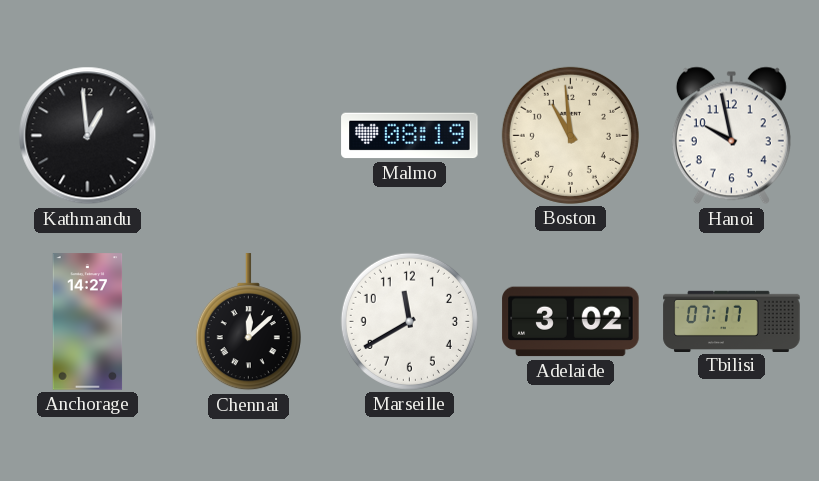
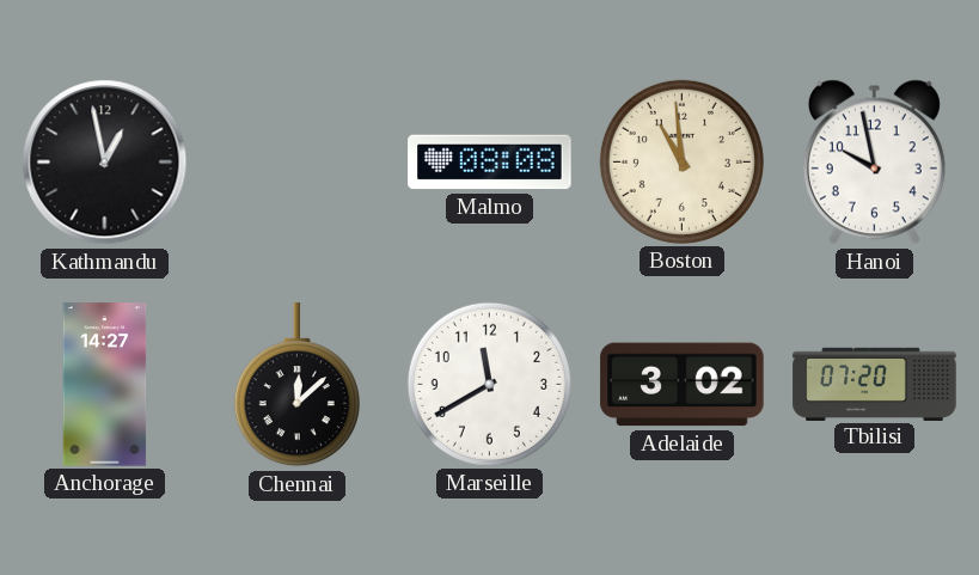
Kathmandu: 12:59 -> 12:58
Malmo: 08:19 -> 08:08
Tbilisi: 07:17 -> 07:20
